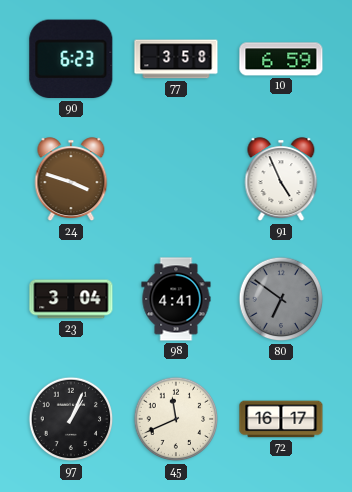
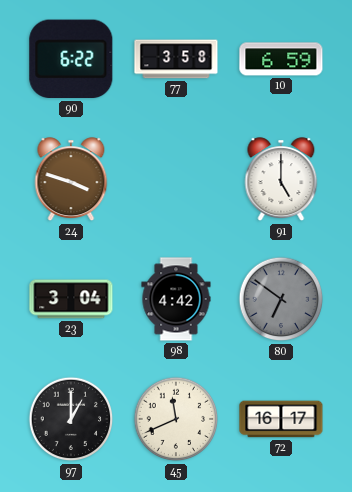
90: 6:23 -> 6:22
91: 4:56 -> 5:00
98: 4:41 -> 4:42
97: 1:04 -> 1:00
